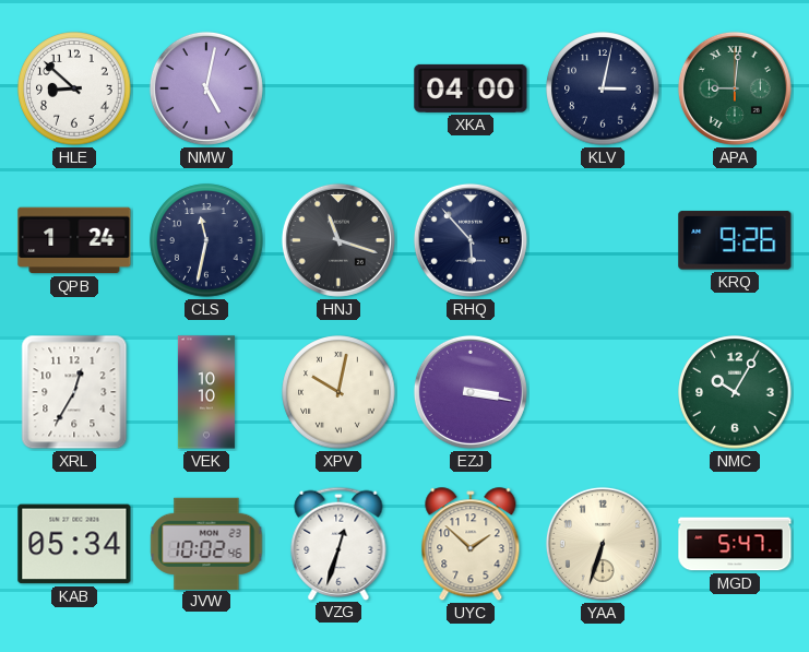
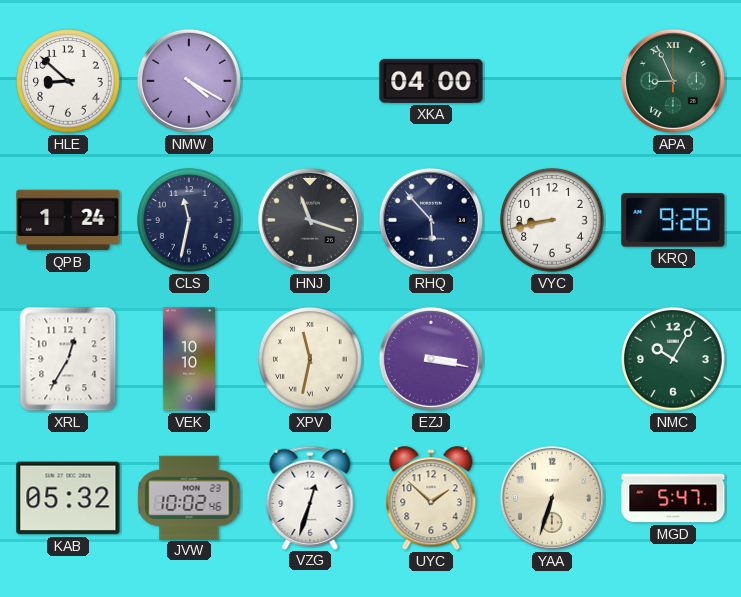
NMW: 5:02 -> 4:20
KLV: 3:02 -> none
APA: 9:01 -> 8:56
VYC: none -> 8:43
XPV: 10:02 -> 11:32
KAB: 05:34 -> 05:32
